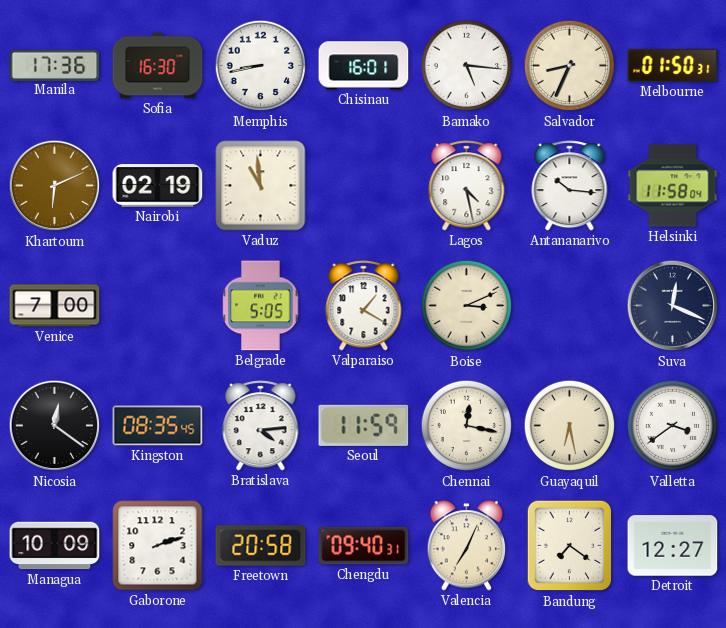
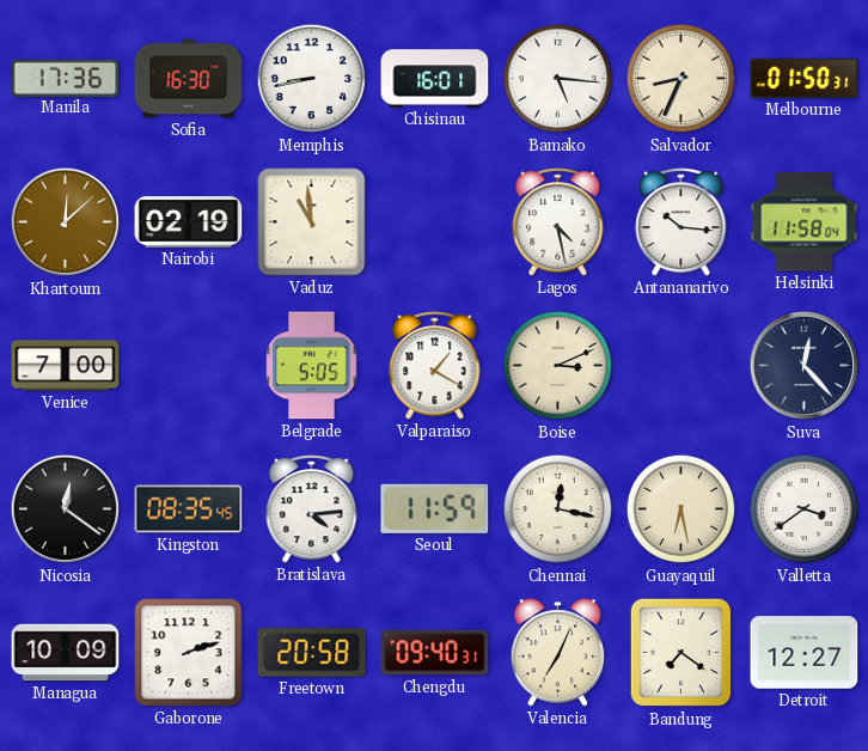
Khartoum: 6:11 -> 12:08
Suva: 12:19 -> 12:23
